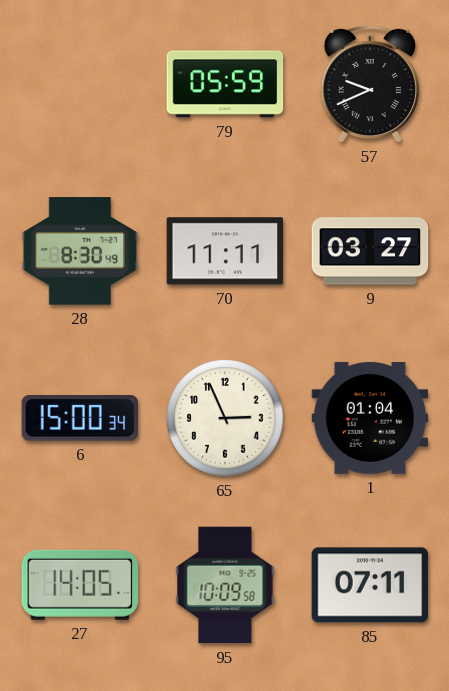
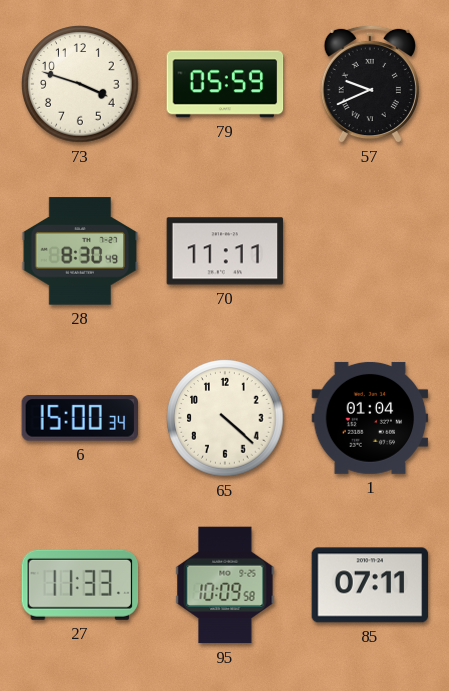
73: none -> 3:48
9: 03:27 -> none
65: 2:56 -> 4:22
27: 14:05 -> 11:33
